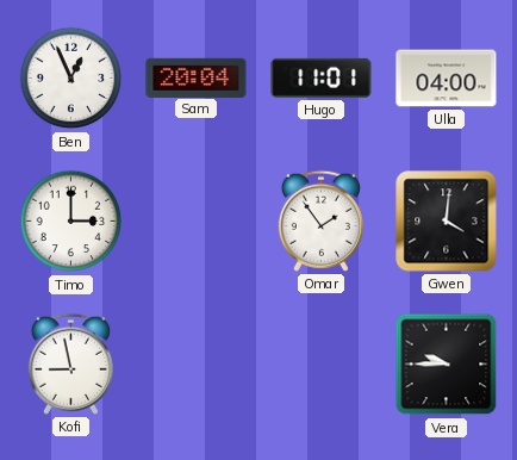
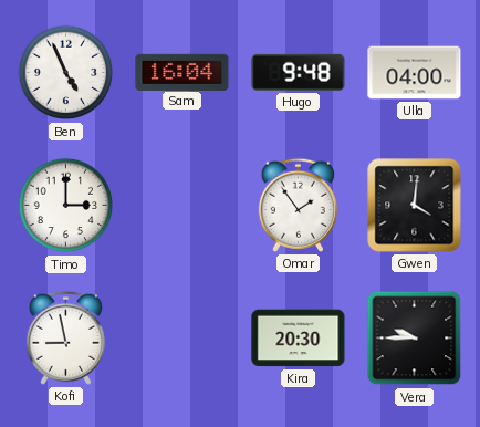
Ben: 12:56 -> 4:56
Sam: 20:04 -> 16:04
Hugo: 11:01 -> 9:48
Kira: none -> 20:30
